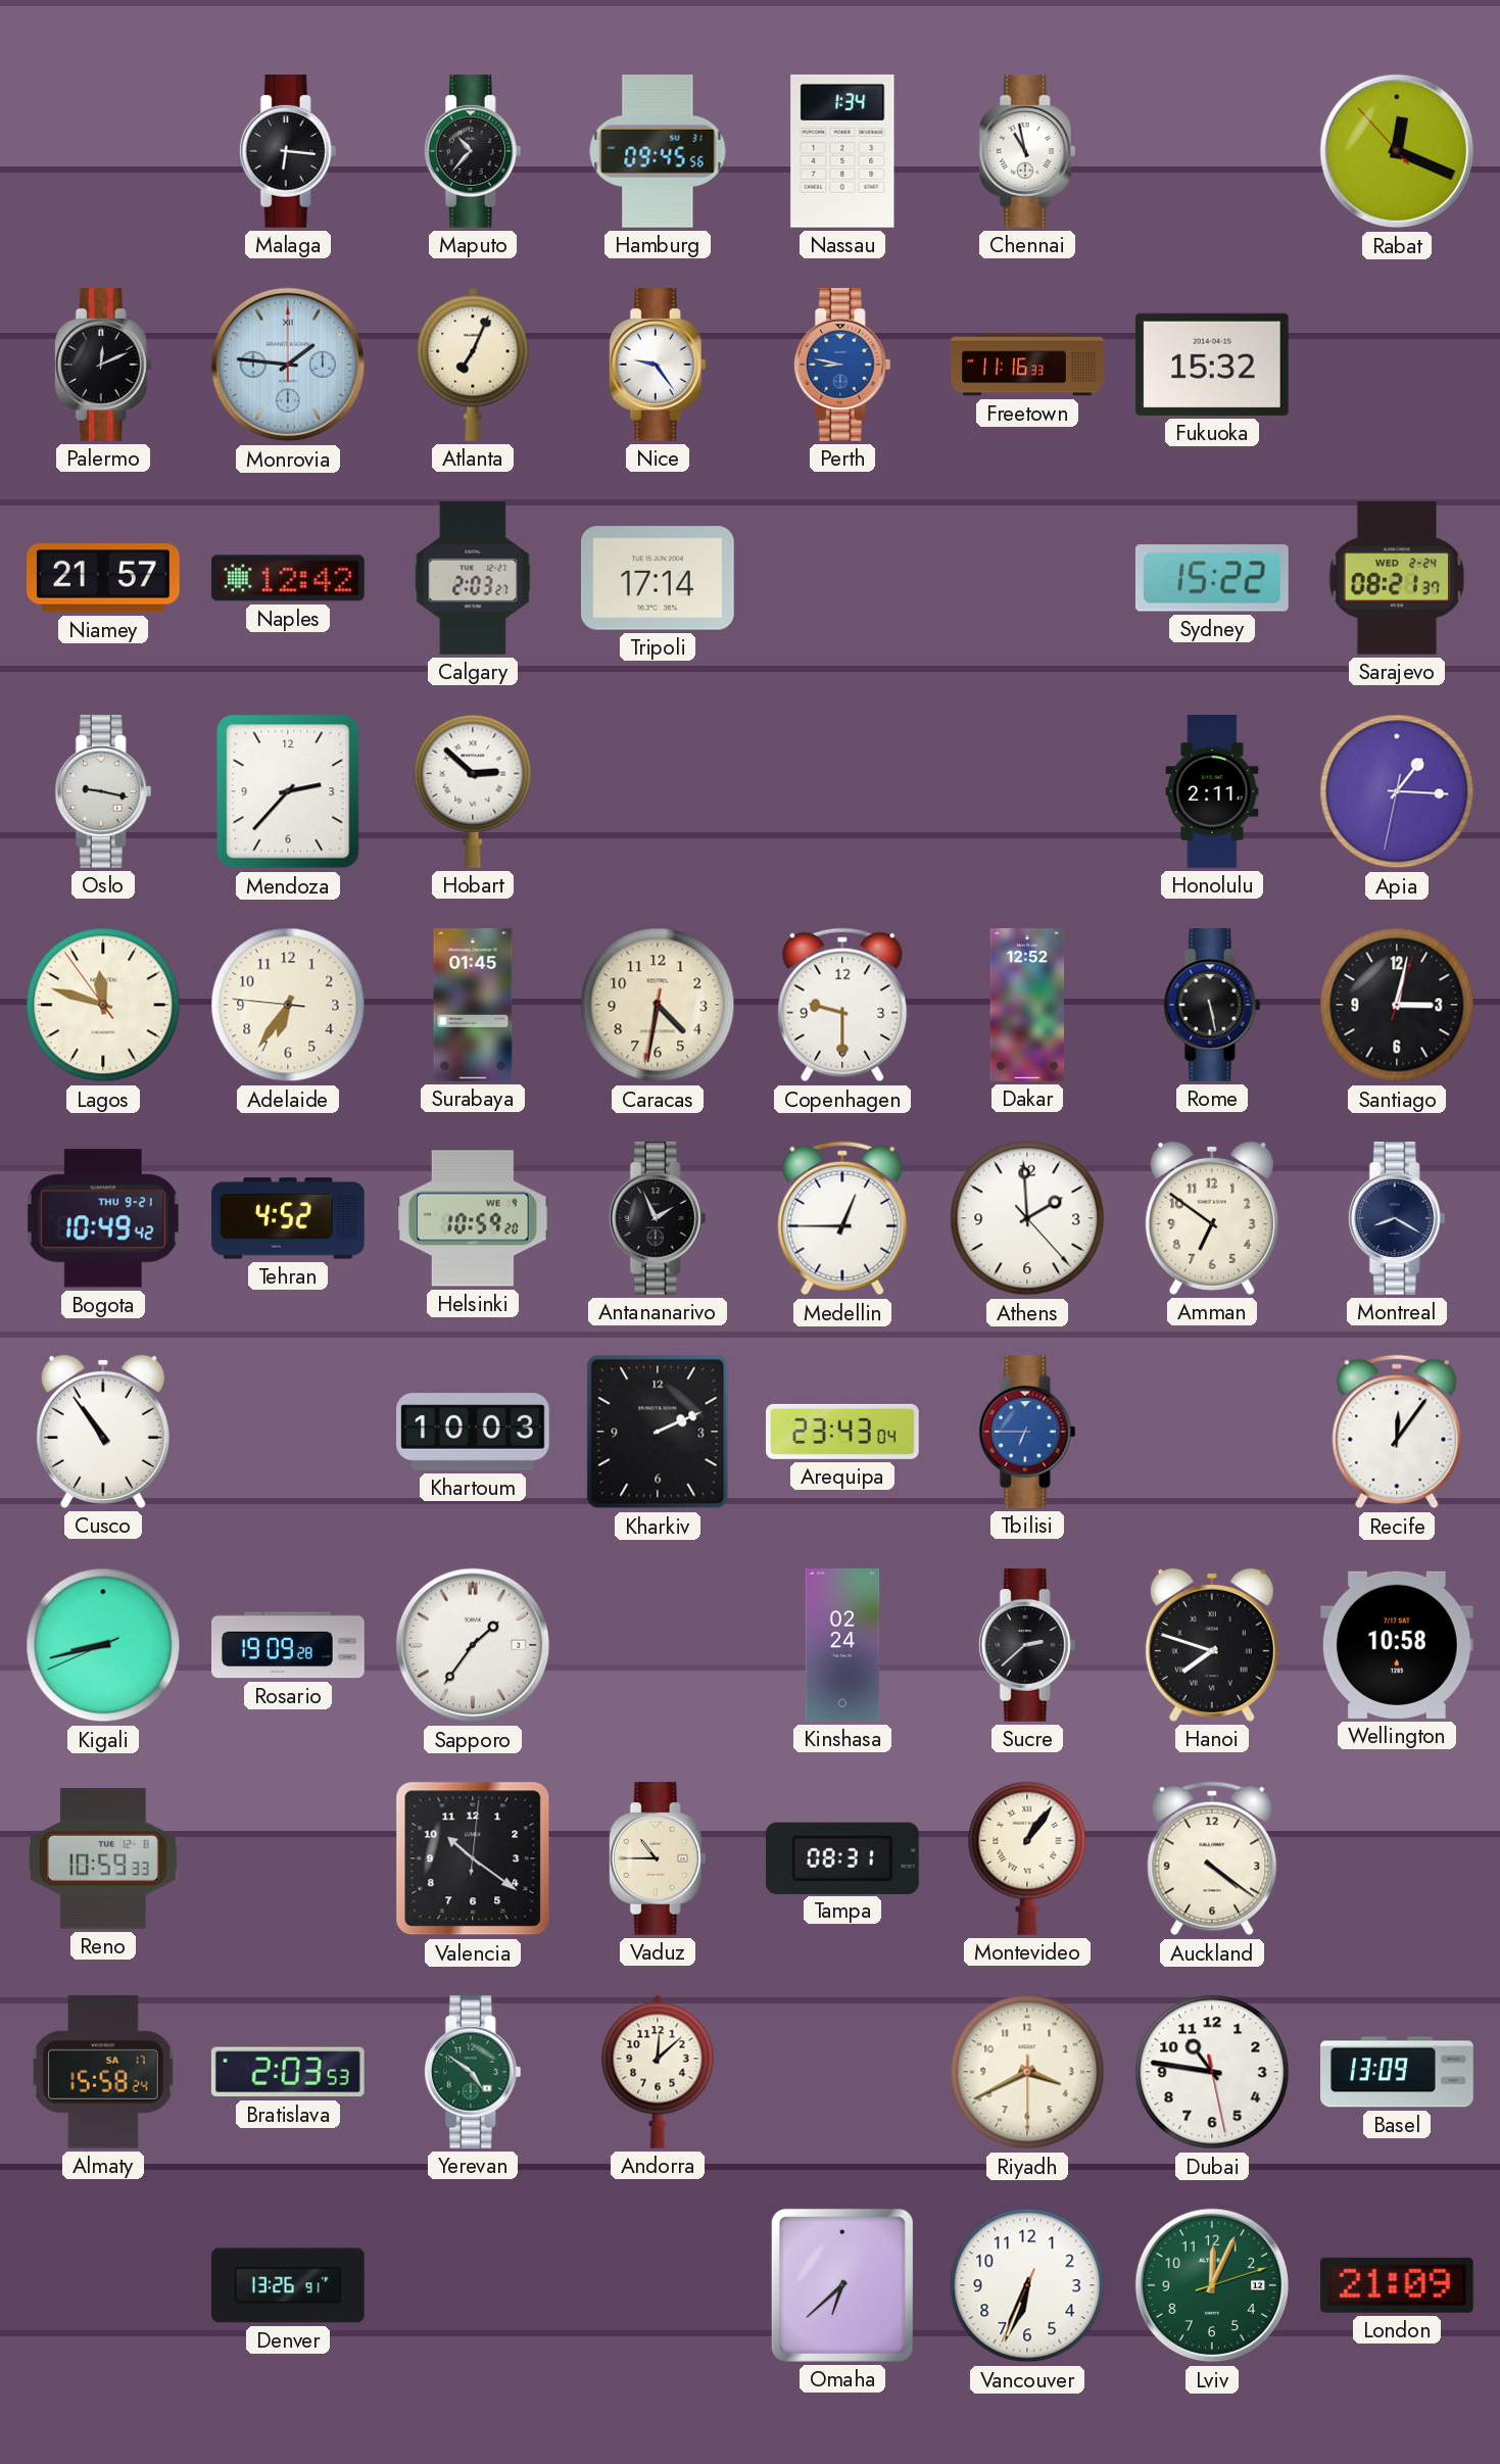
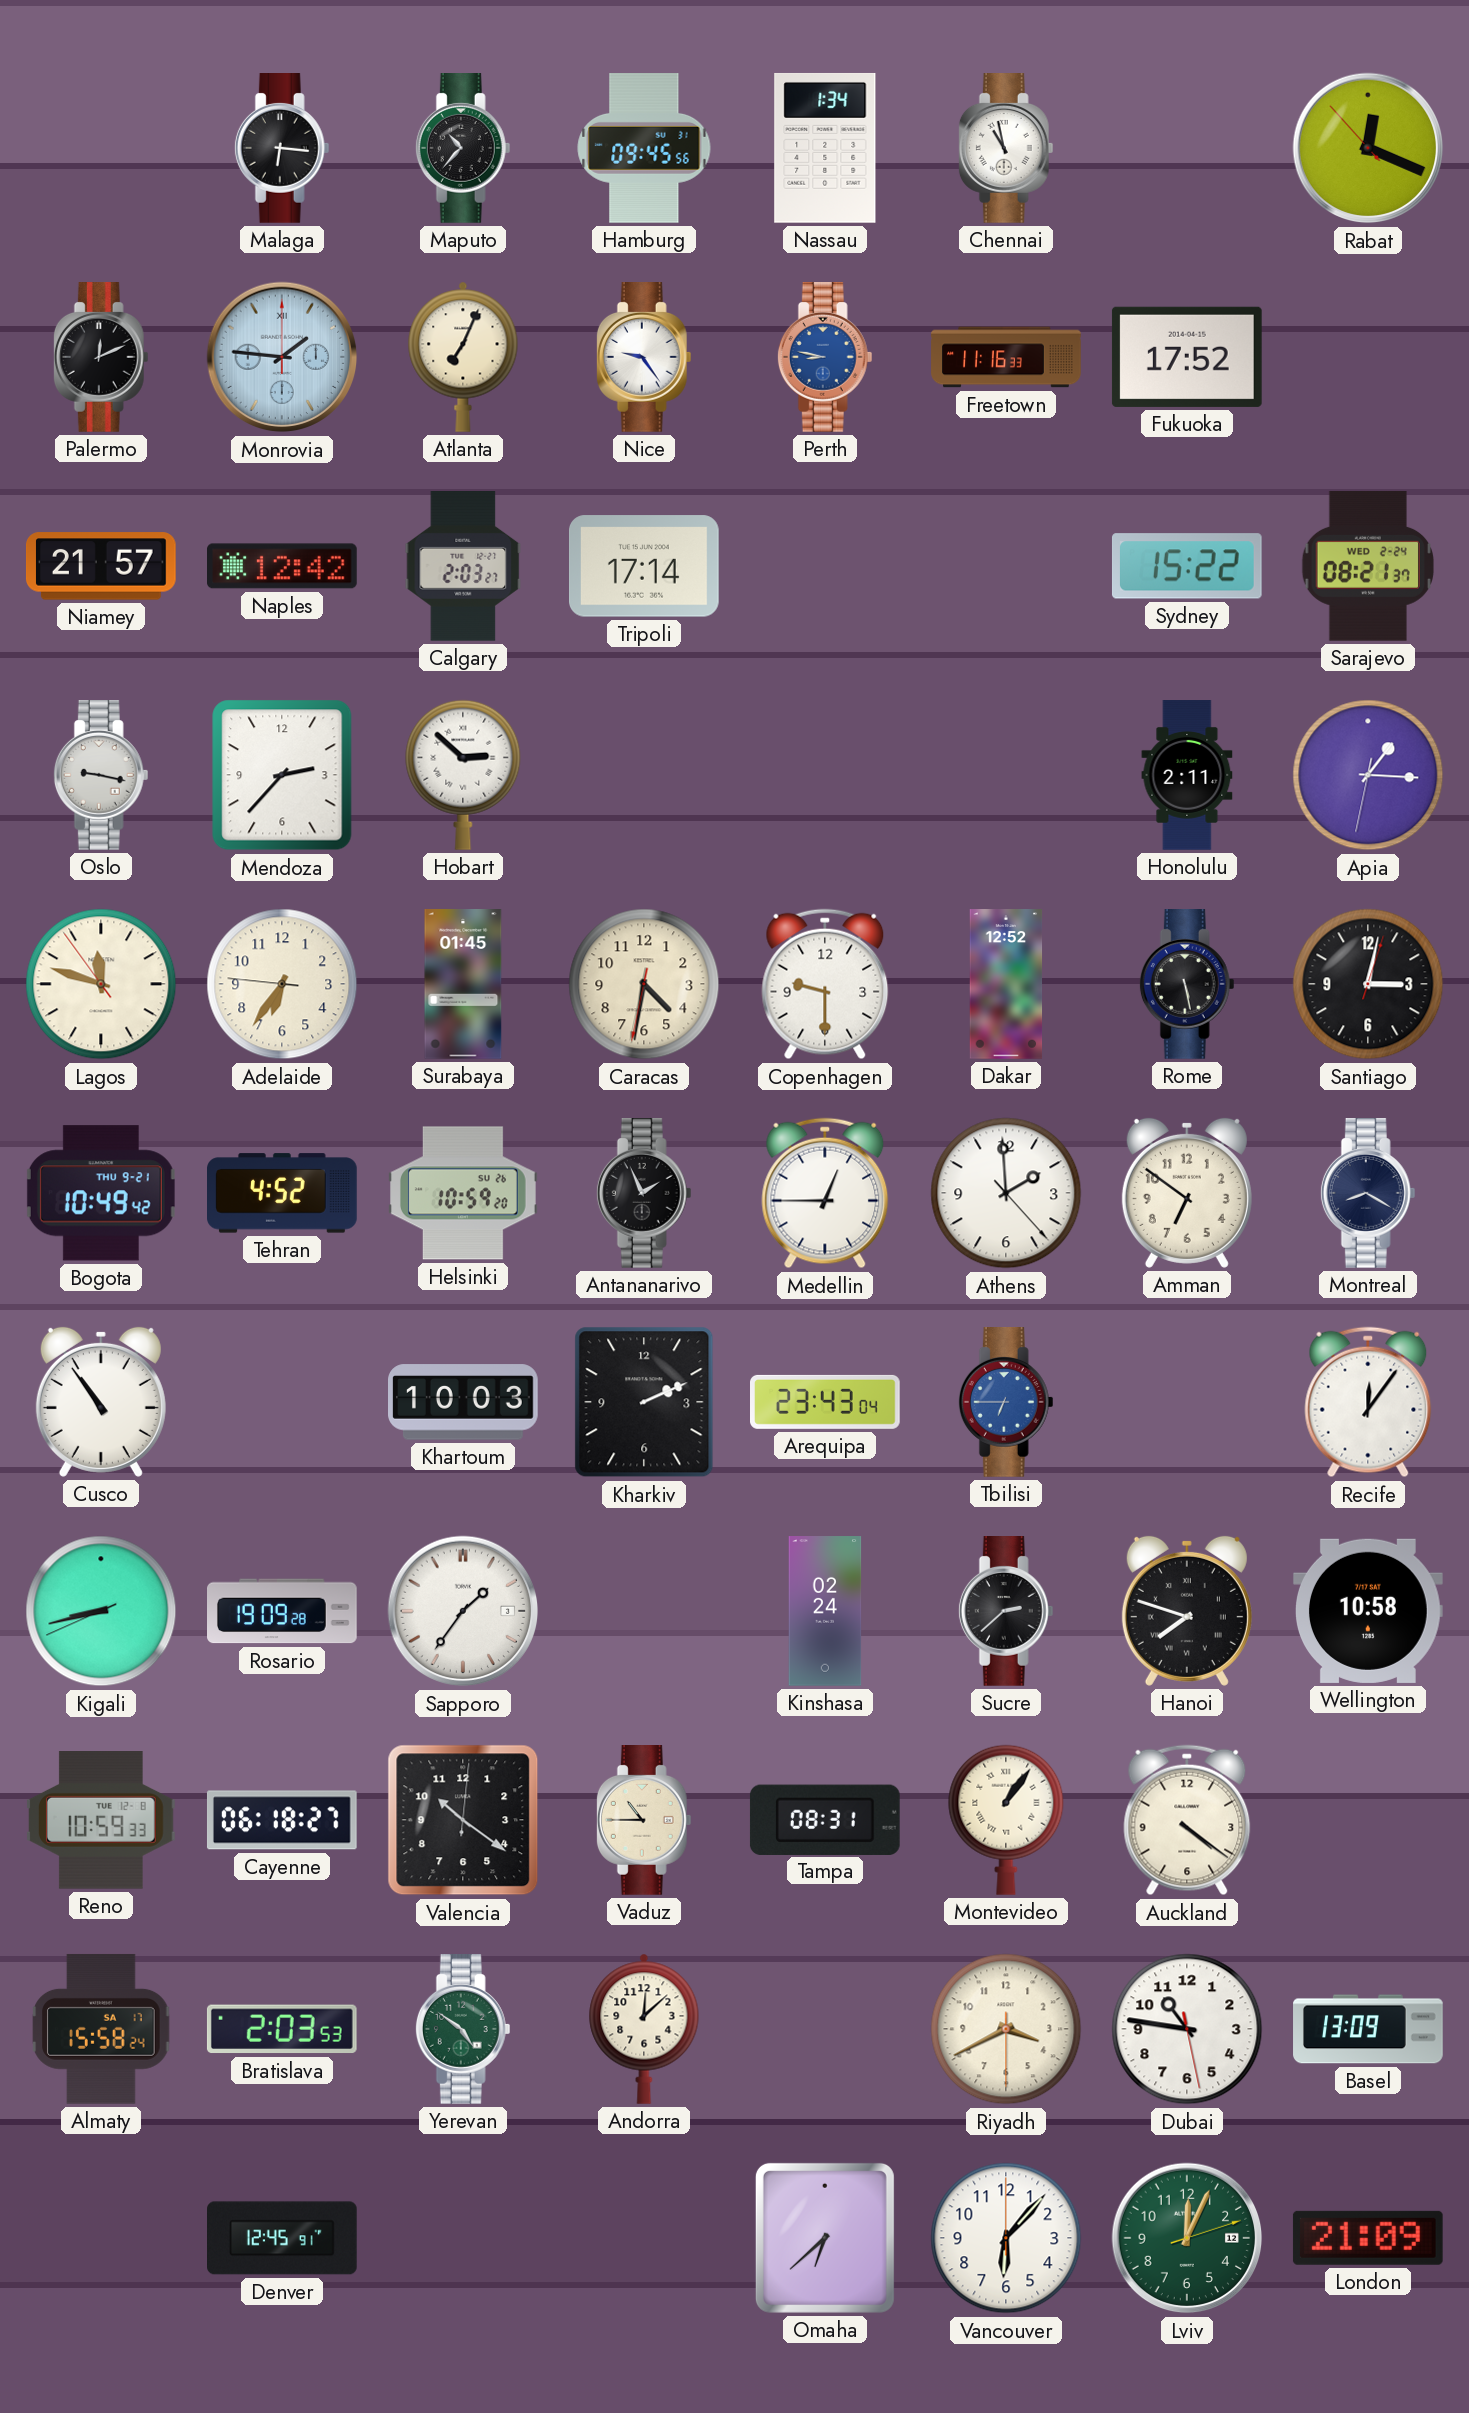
Fukuoka: 15:32 -> 17:52
Helsinki date: WE 9 -> SU 26
Cayenne: none -> 06:18
Denver: 13:26 -> 12:45
Vancouver: 6:33 -> 6:07
